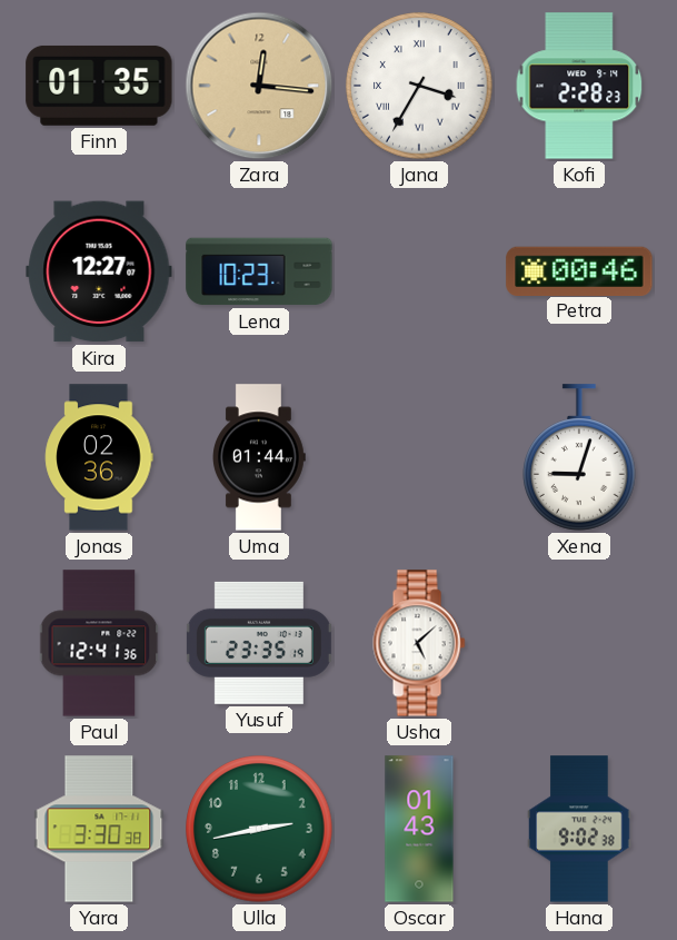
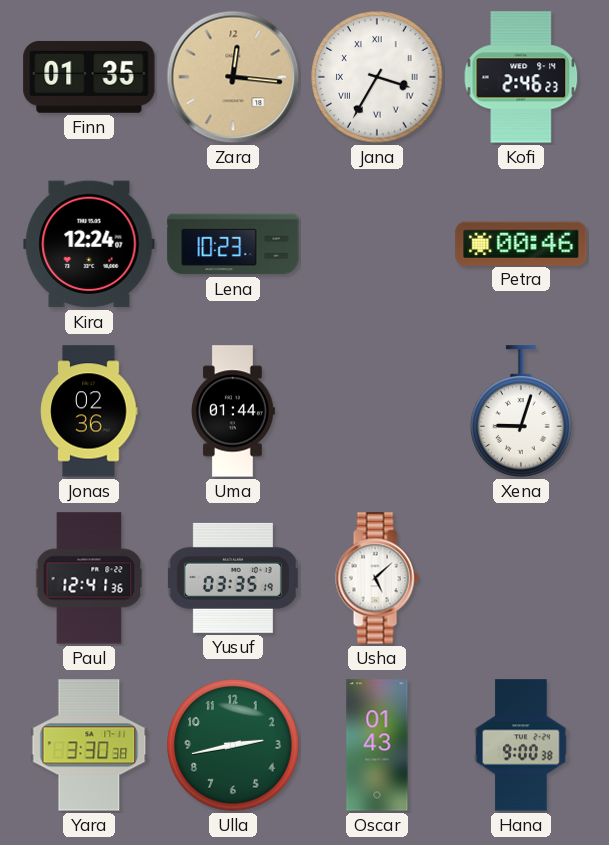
Kofi: 2:28 -> 2:46
Kira: 12:27 -> 12:24
Yusuf: 23:35 -> 03:35
Hana: 9:02 -> 9:00
